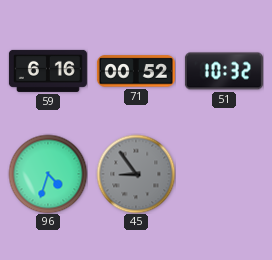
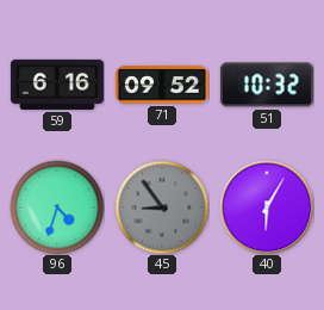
71: 00:52 -> 09:52
40: none -> 6:05
